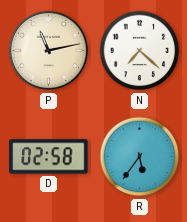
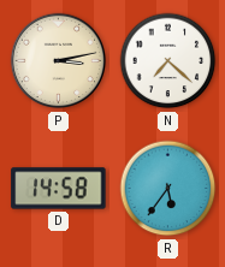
P: 11:13 -> 3:13
D: 02:58 -> 14:58
